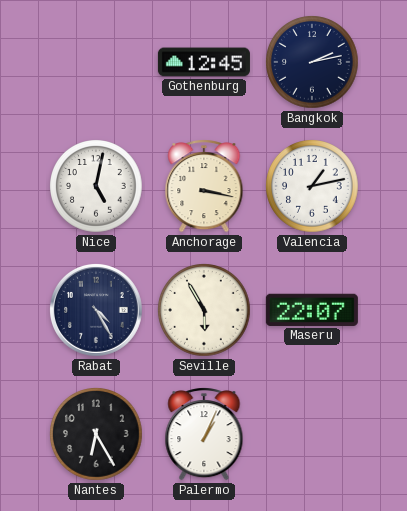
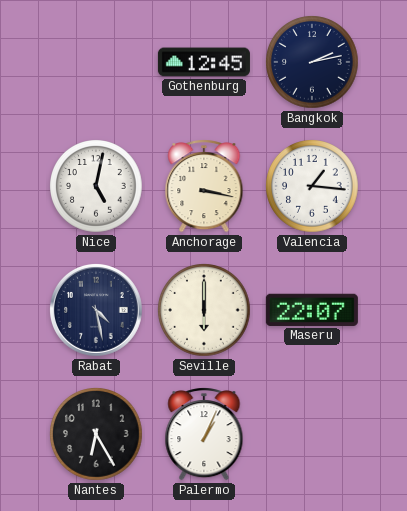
Valencia: 1:13 -> 1:16
Rabat: 4:25 -> 4:28
Seville: 5:55 -> 6:00
